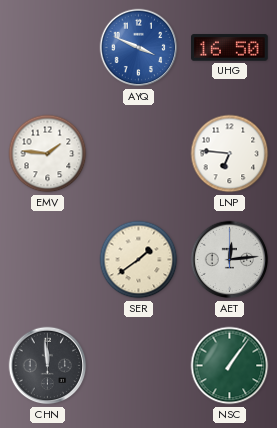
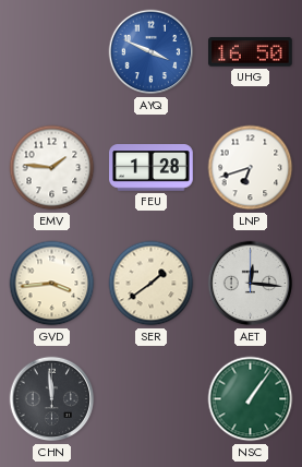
FEU: none -> 1:28
LNP: 6:46 -> 6:42
GVD: none -> 3:44
AET: 12:14 -> 12:16
